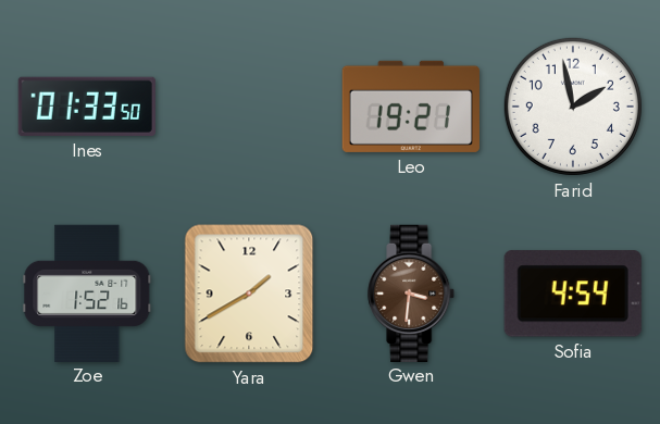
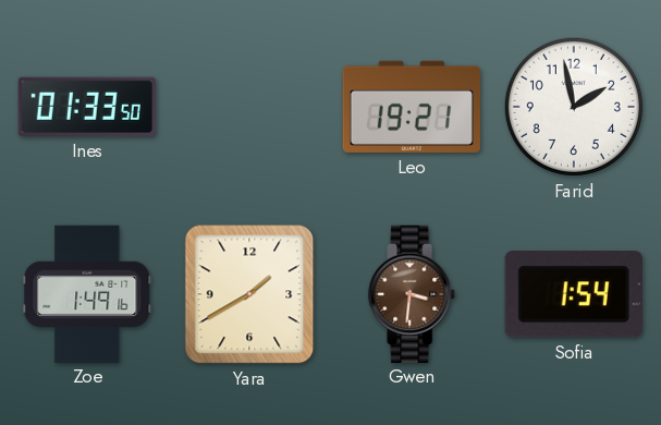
Zoe: 1:52 -> 1:49
Sofia: 4:54 -> 1:54
